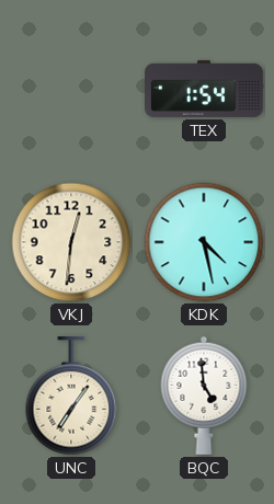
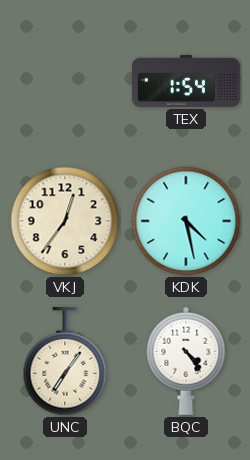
VKJ: 12:31 -> 12:36
BQC: 4:59 -> 4:24
